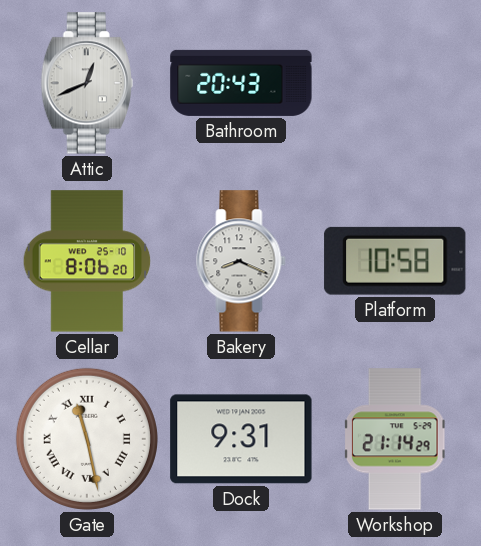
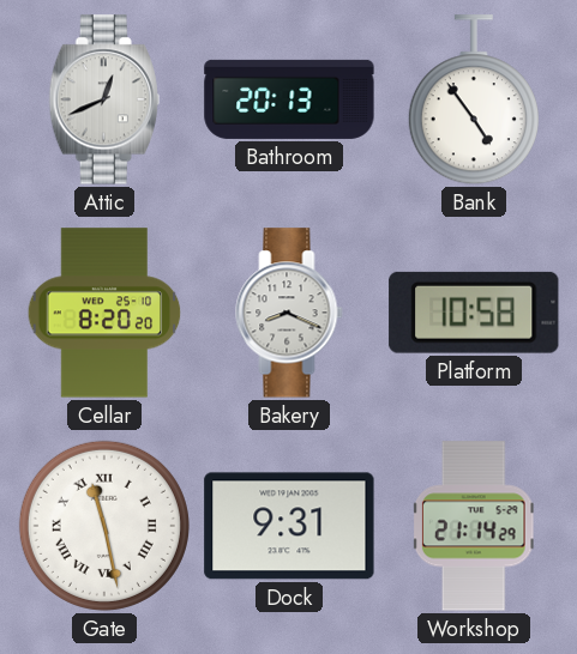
Bathroom: 20:43 -> 20:13
Bank: none -> 4:54
Cellar: 8:06 -> 8:20
